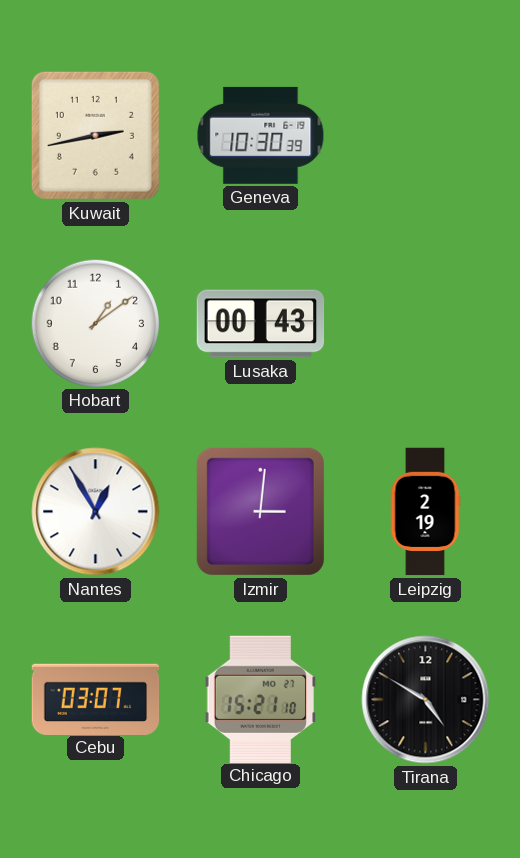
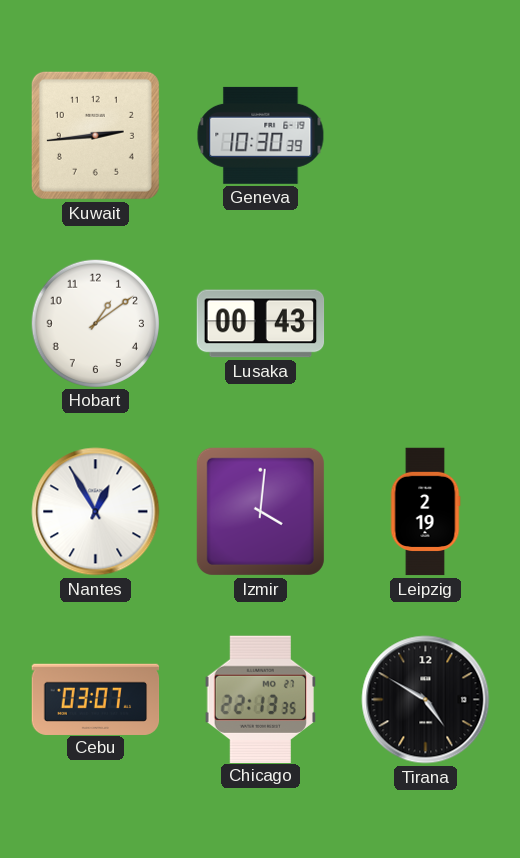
Kuwait: 2:43 -> 2:44
Izmir: 3:01 -> 4:01
Chicago: 15:21 -> 22:13
